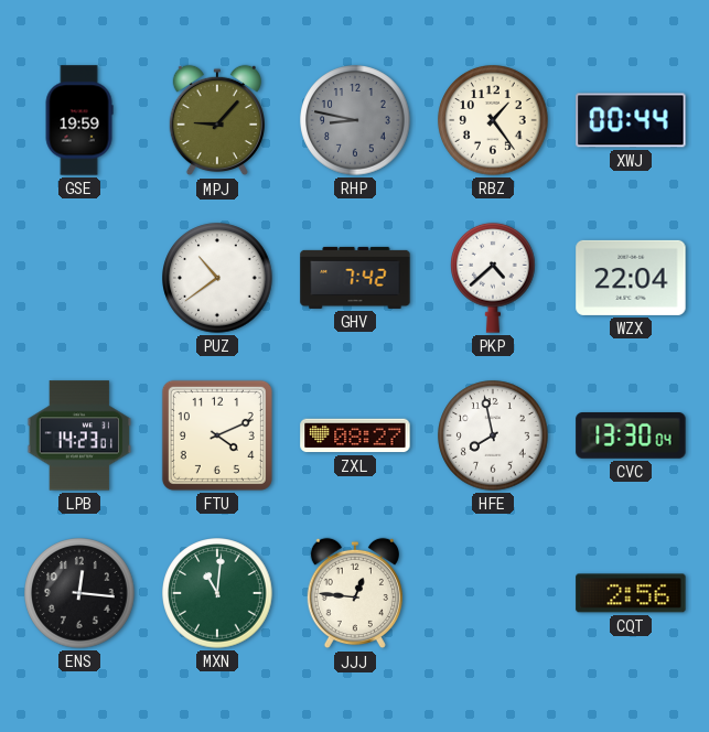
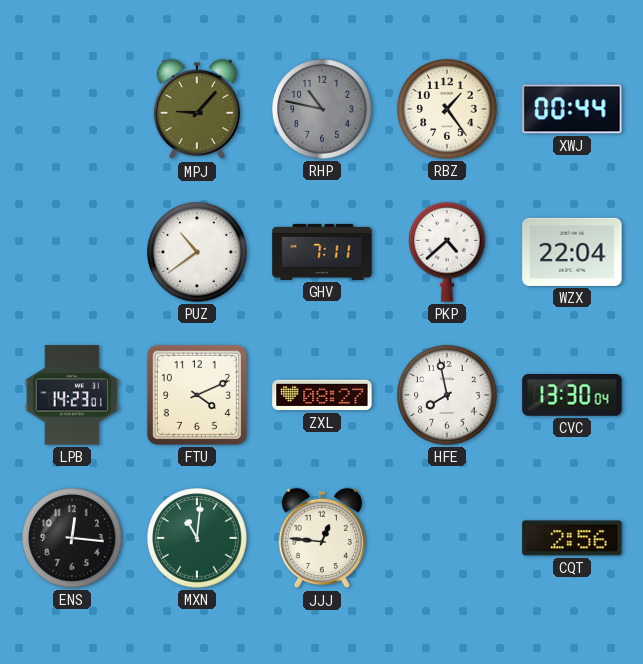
GSE: 19:59 -> none
RHP: 8:47 -> 10:47
GHV: 7:42 -> 7:11
